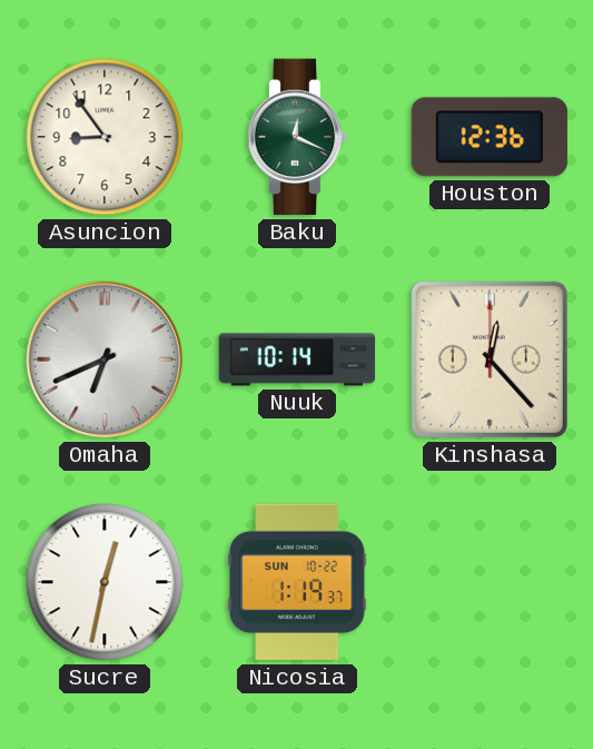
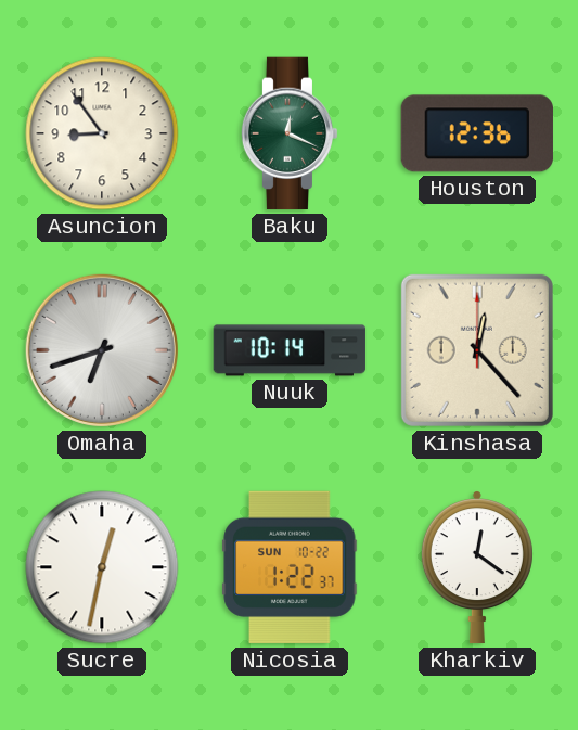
Omaha: 6:41 -> 6:42
Nicosia: 1:19 -> 1:22
Kharkiv: none -> 12:21
